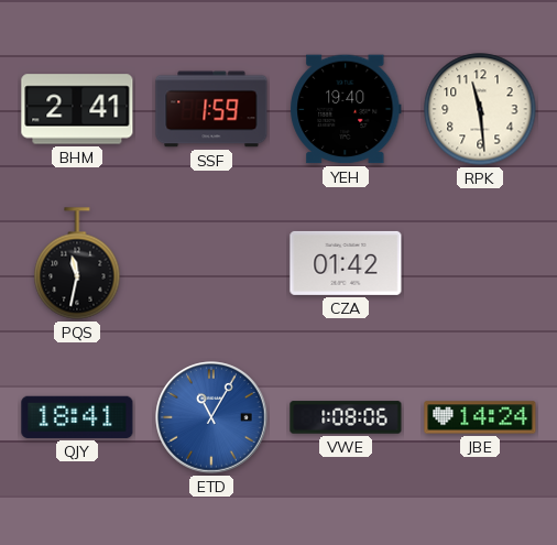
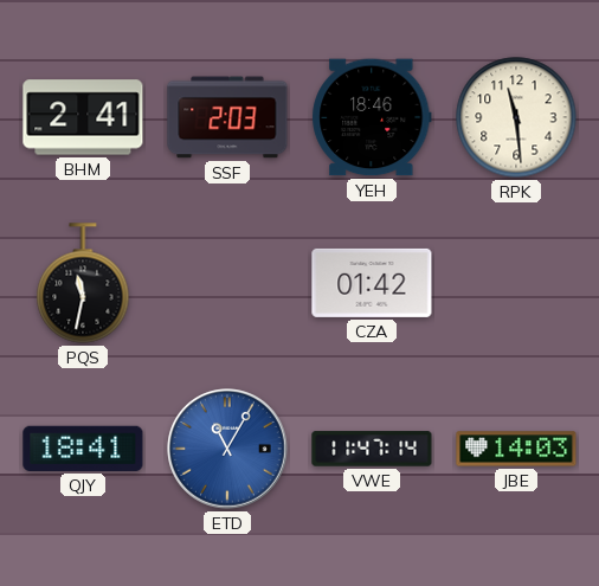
SSF: 1:59 -> 2:03
YEH: 19:40 -> 18:46
VWE: 1:08 -> 11:47
JBE: 14:24 -> 14:03
